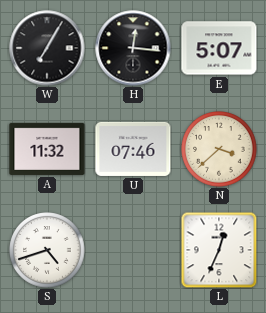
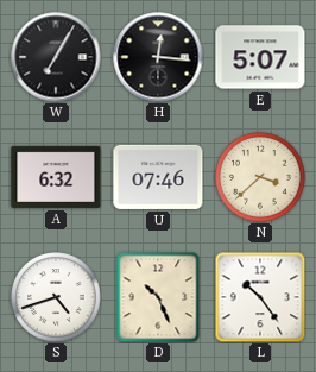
A: 11:32 -> 6:32
D: none -> 10:26
L: 12:34 -> 10:24
